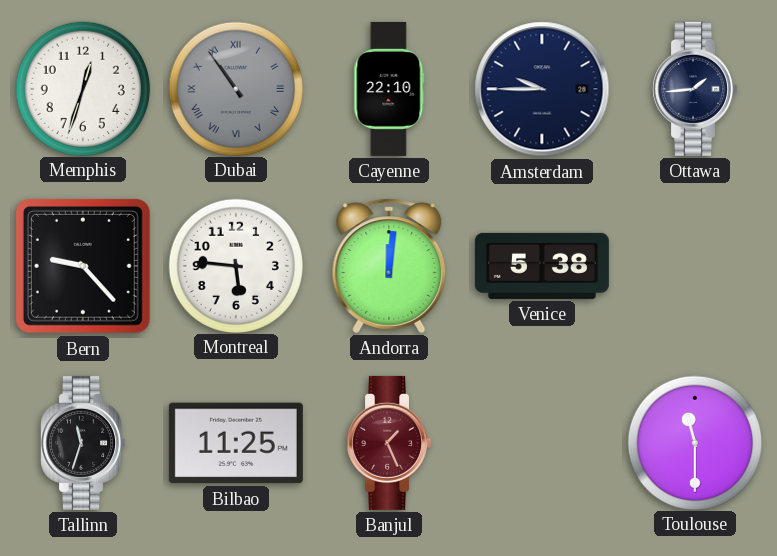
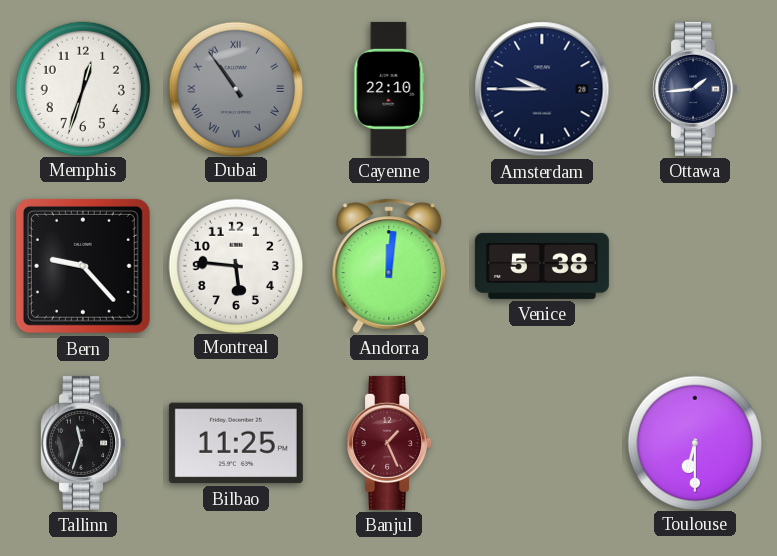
Toulouse: 11:30 -> 6:30
